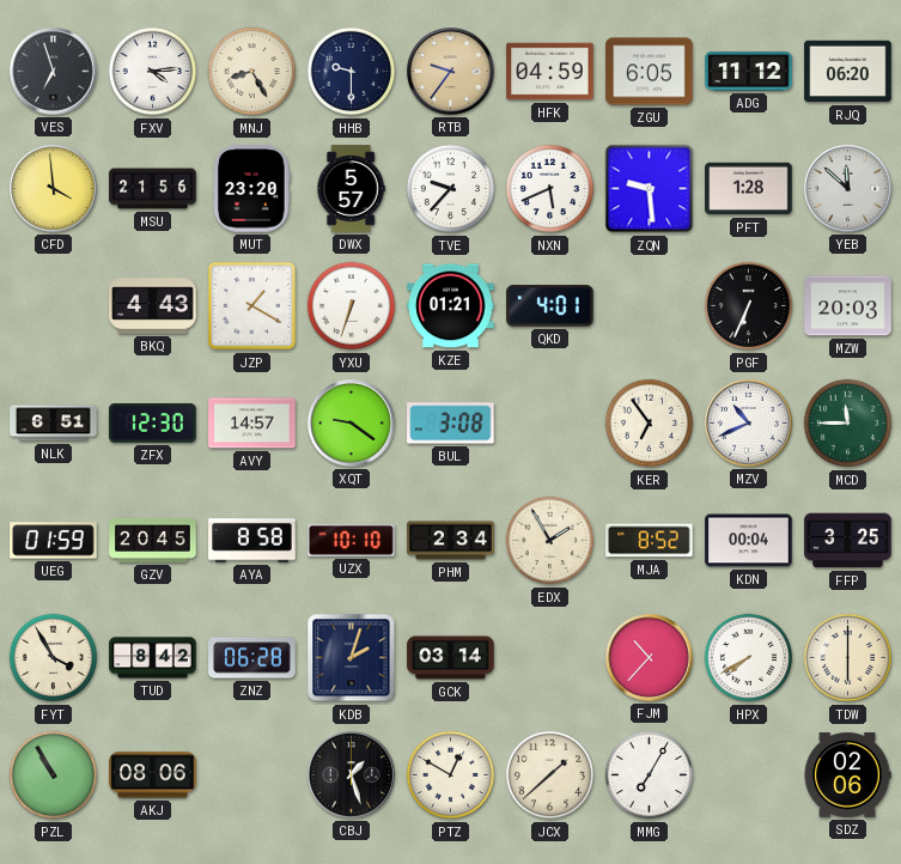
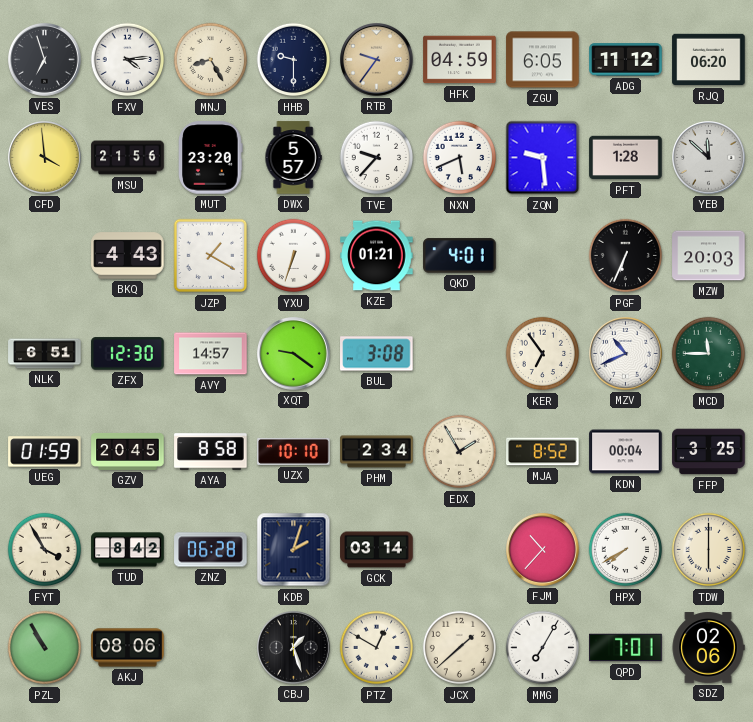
QPD: none -> 7:01
